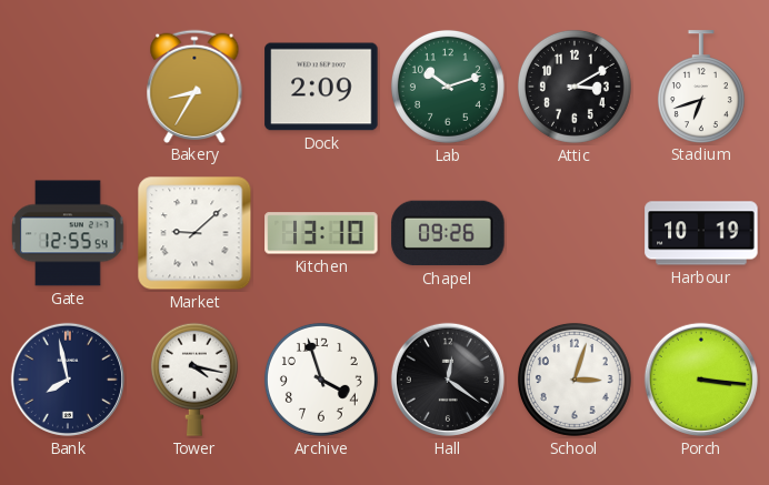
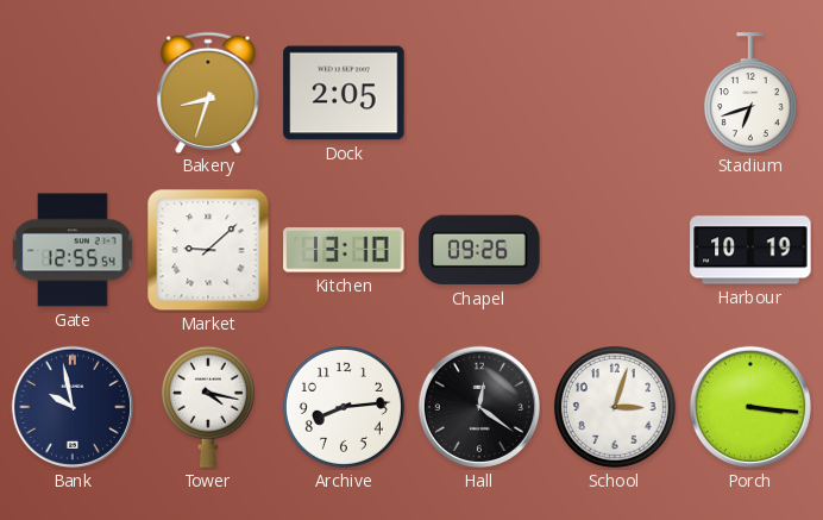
Bakery: 8:35 -> 8:33
Dock: 2:09 -> 2:05
Lab: 10:12 -> none
Attic: 3:10 -> none
Bank: 7:58 -> 9:58
Archive: 3:57 -> 8:14
